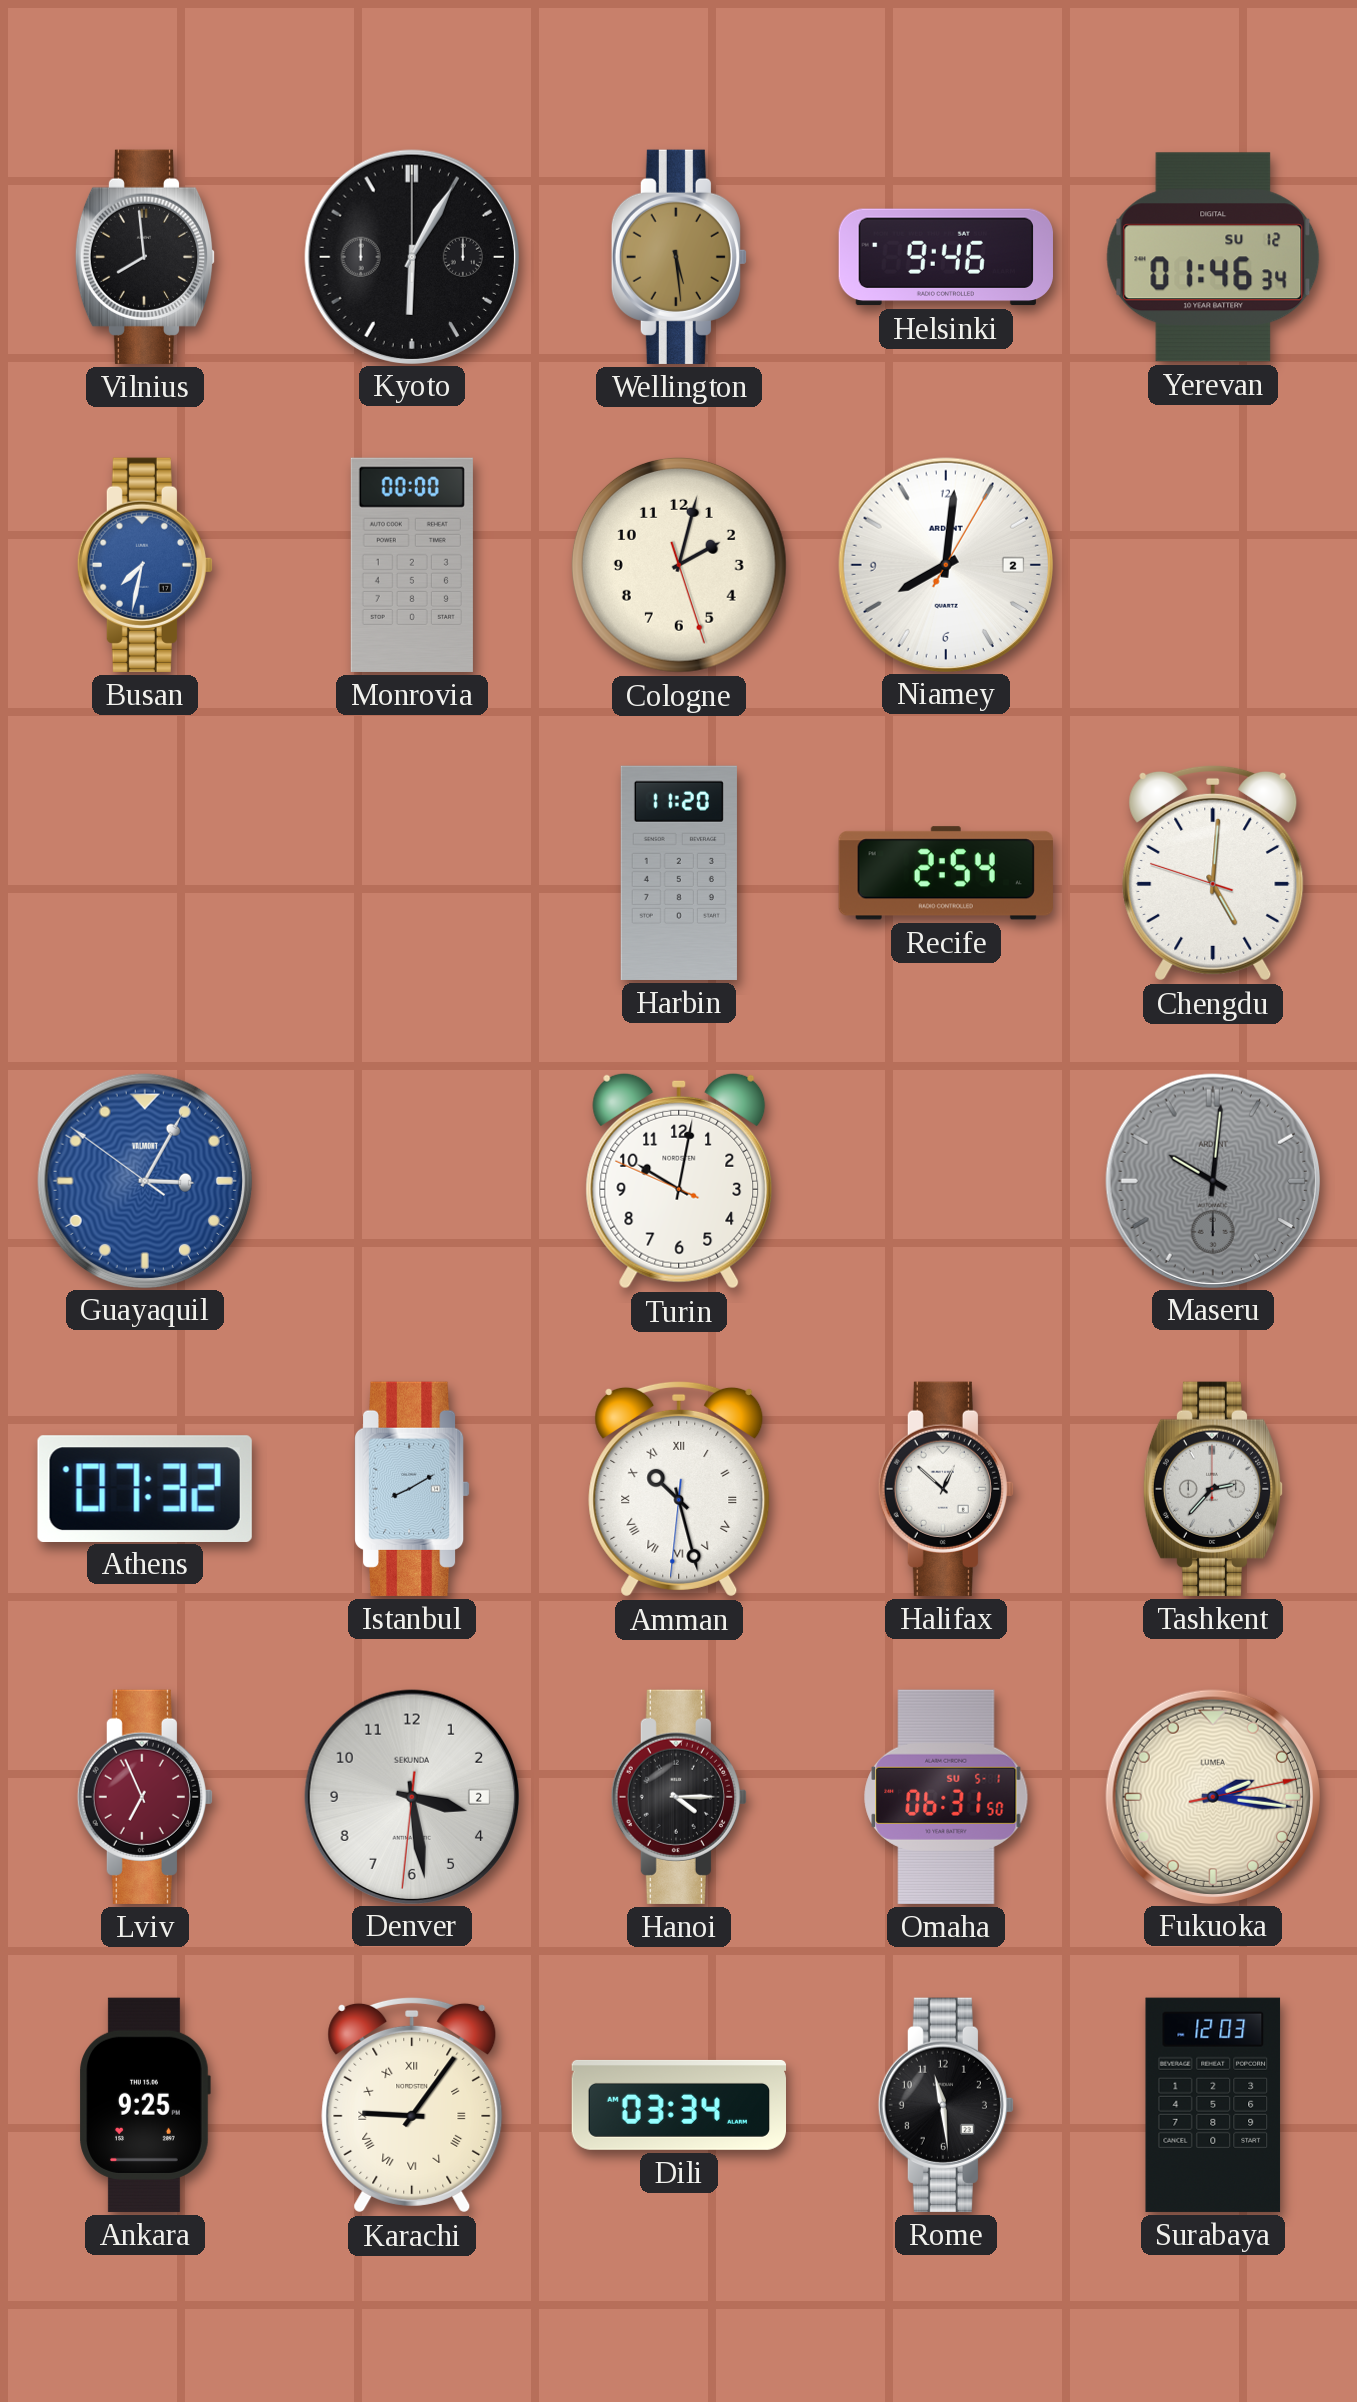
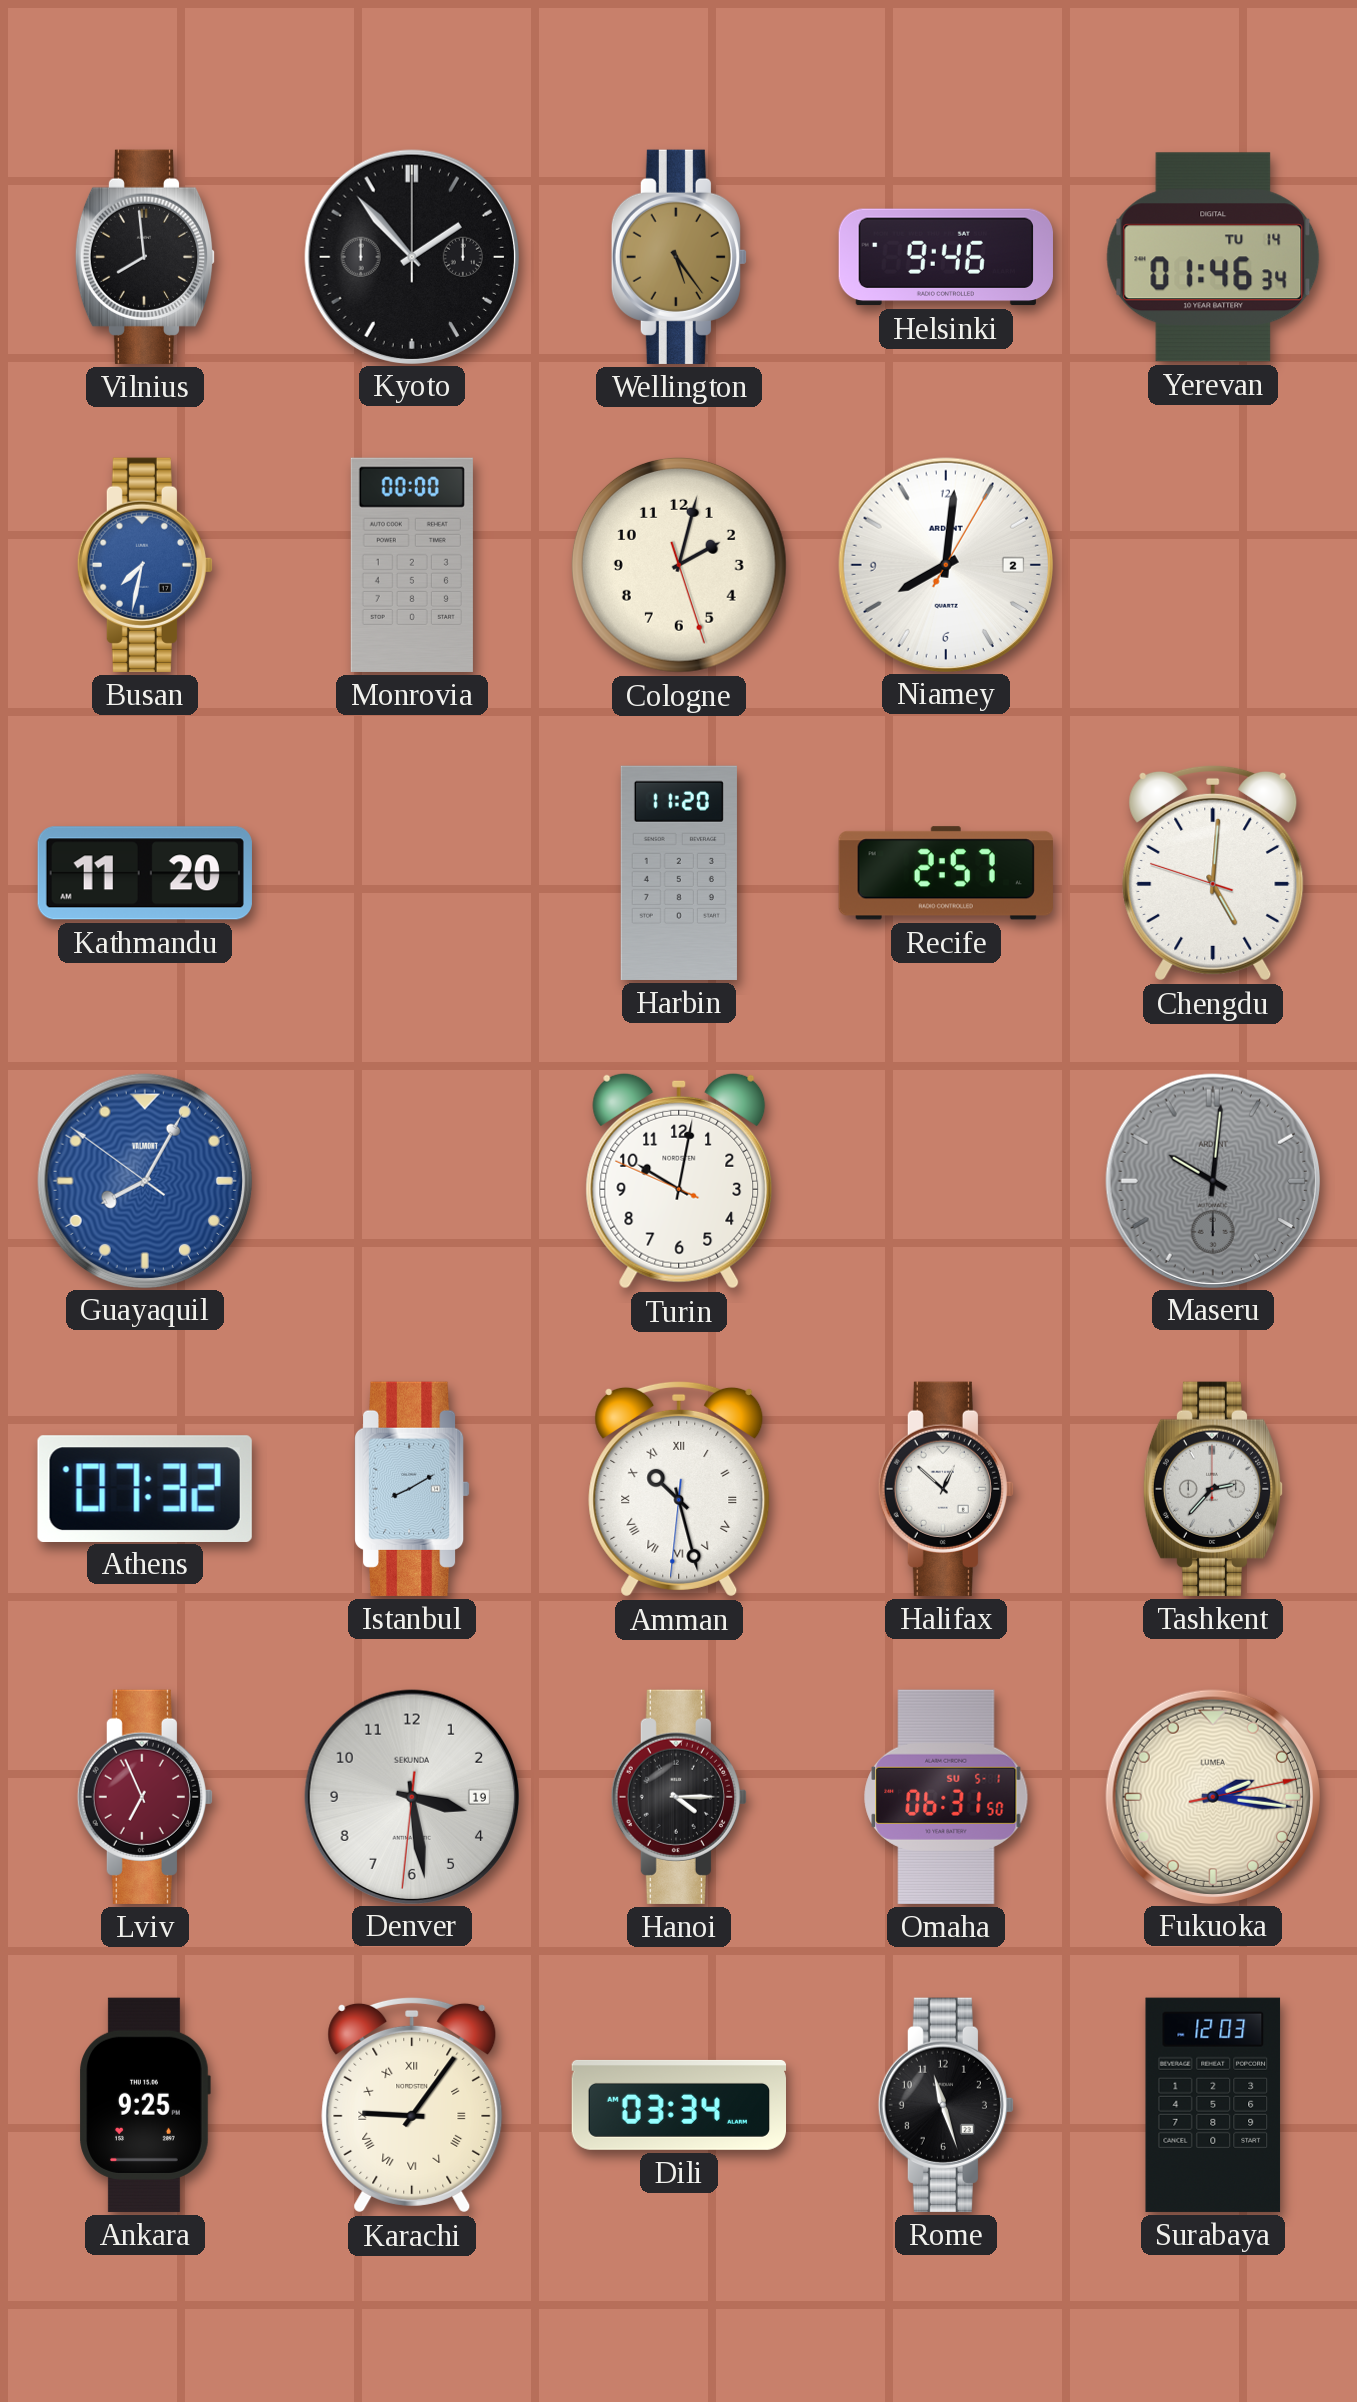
Kyoto: 6:05 -> 1:53
Wellington: 5:29 -> 5:24
Yerevan date: SU 12 -> TU 14
Kathmandu: none -> 11:20
Recife: 2:54 -> 2:57
Guayaquil: 3:04 -> 8:04
Denver date: 2 -> 19
Rome: 11:29 -> 11:27
